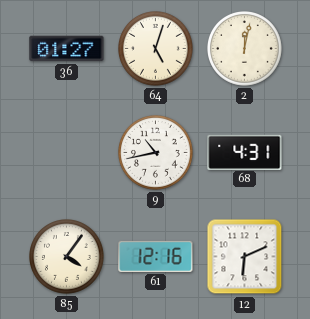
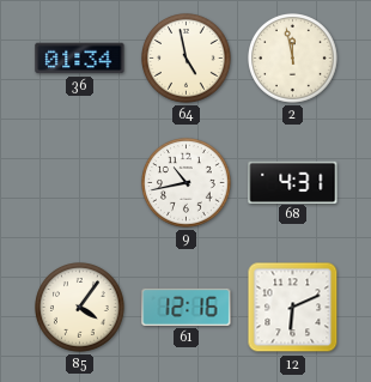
36: 01:27 -> 01:34
64: 5:03 -> 4:58
2: 12:02 -> 11:58
